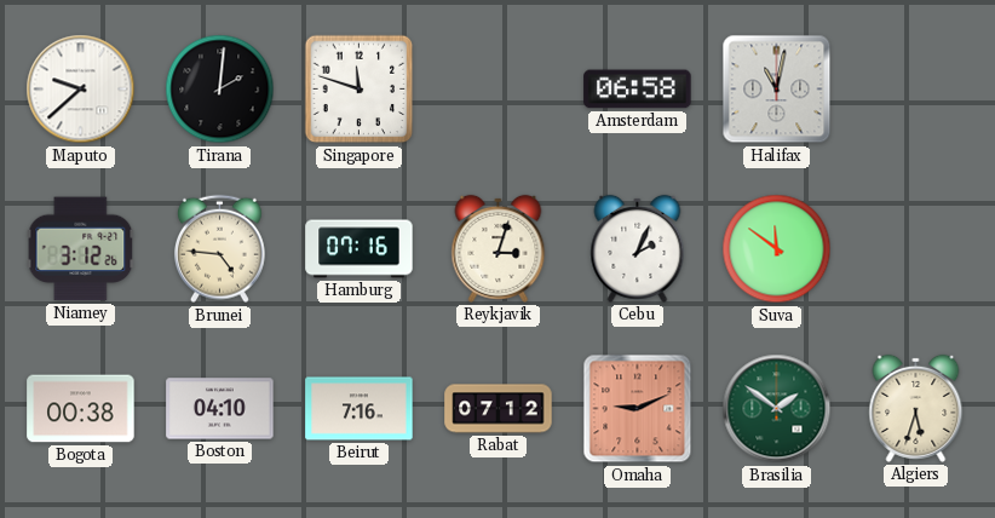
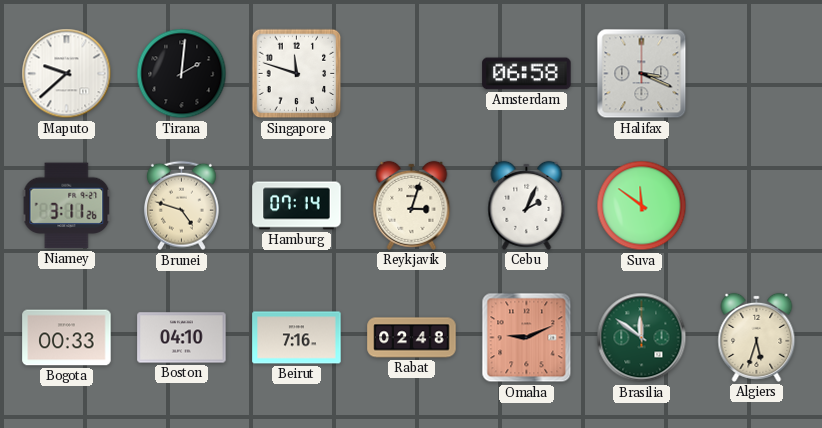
Halifax: 11:02 -> 3:19
Niamey: 3:12 -> 3:11
Brunei: 4:46 -> 4:48
Hamburg: 07:16 -> 07:14
Bogota: 00:38 -> 00:33
Rabat: 07:12 -> 02:48
Brasilia: 1:51 -> 11:51
